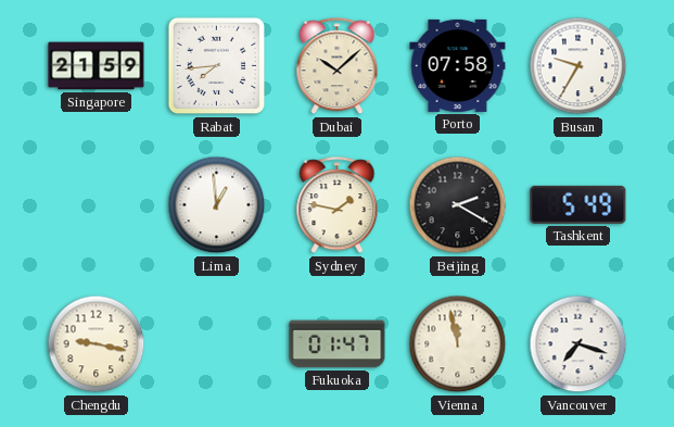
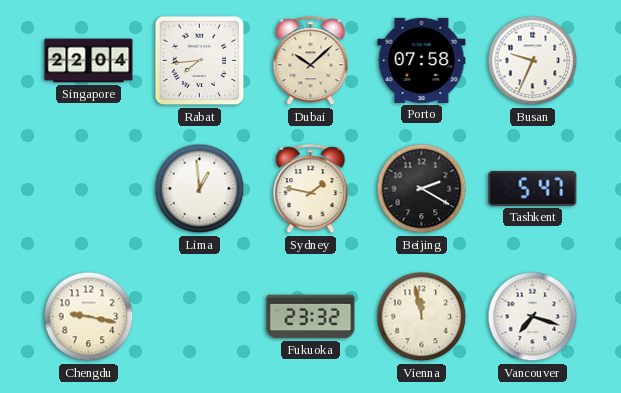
Singapore: 21:59 -> 22:04
Busan: 9:35 -> 9:34
Tashkent: 5:49 -> 5:47
Fukuoka: 01:47 -> 23:32
